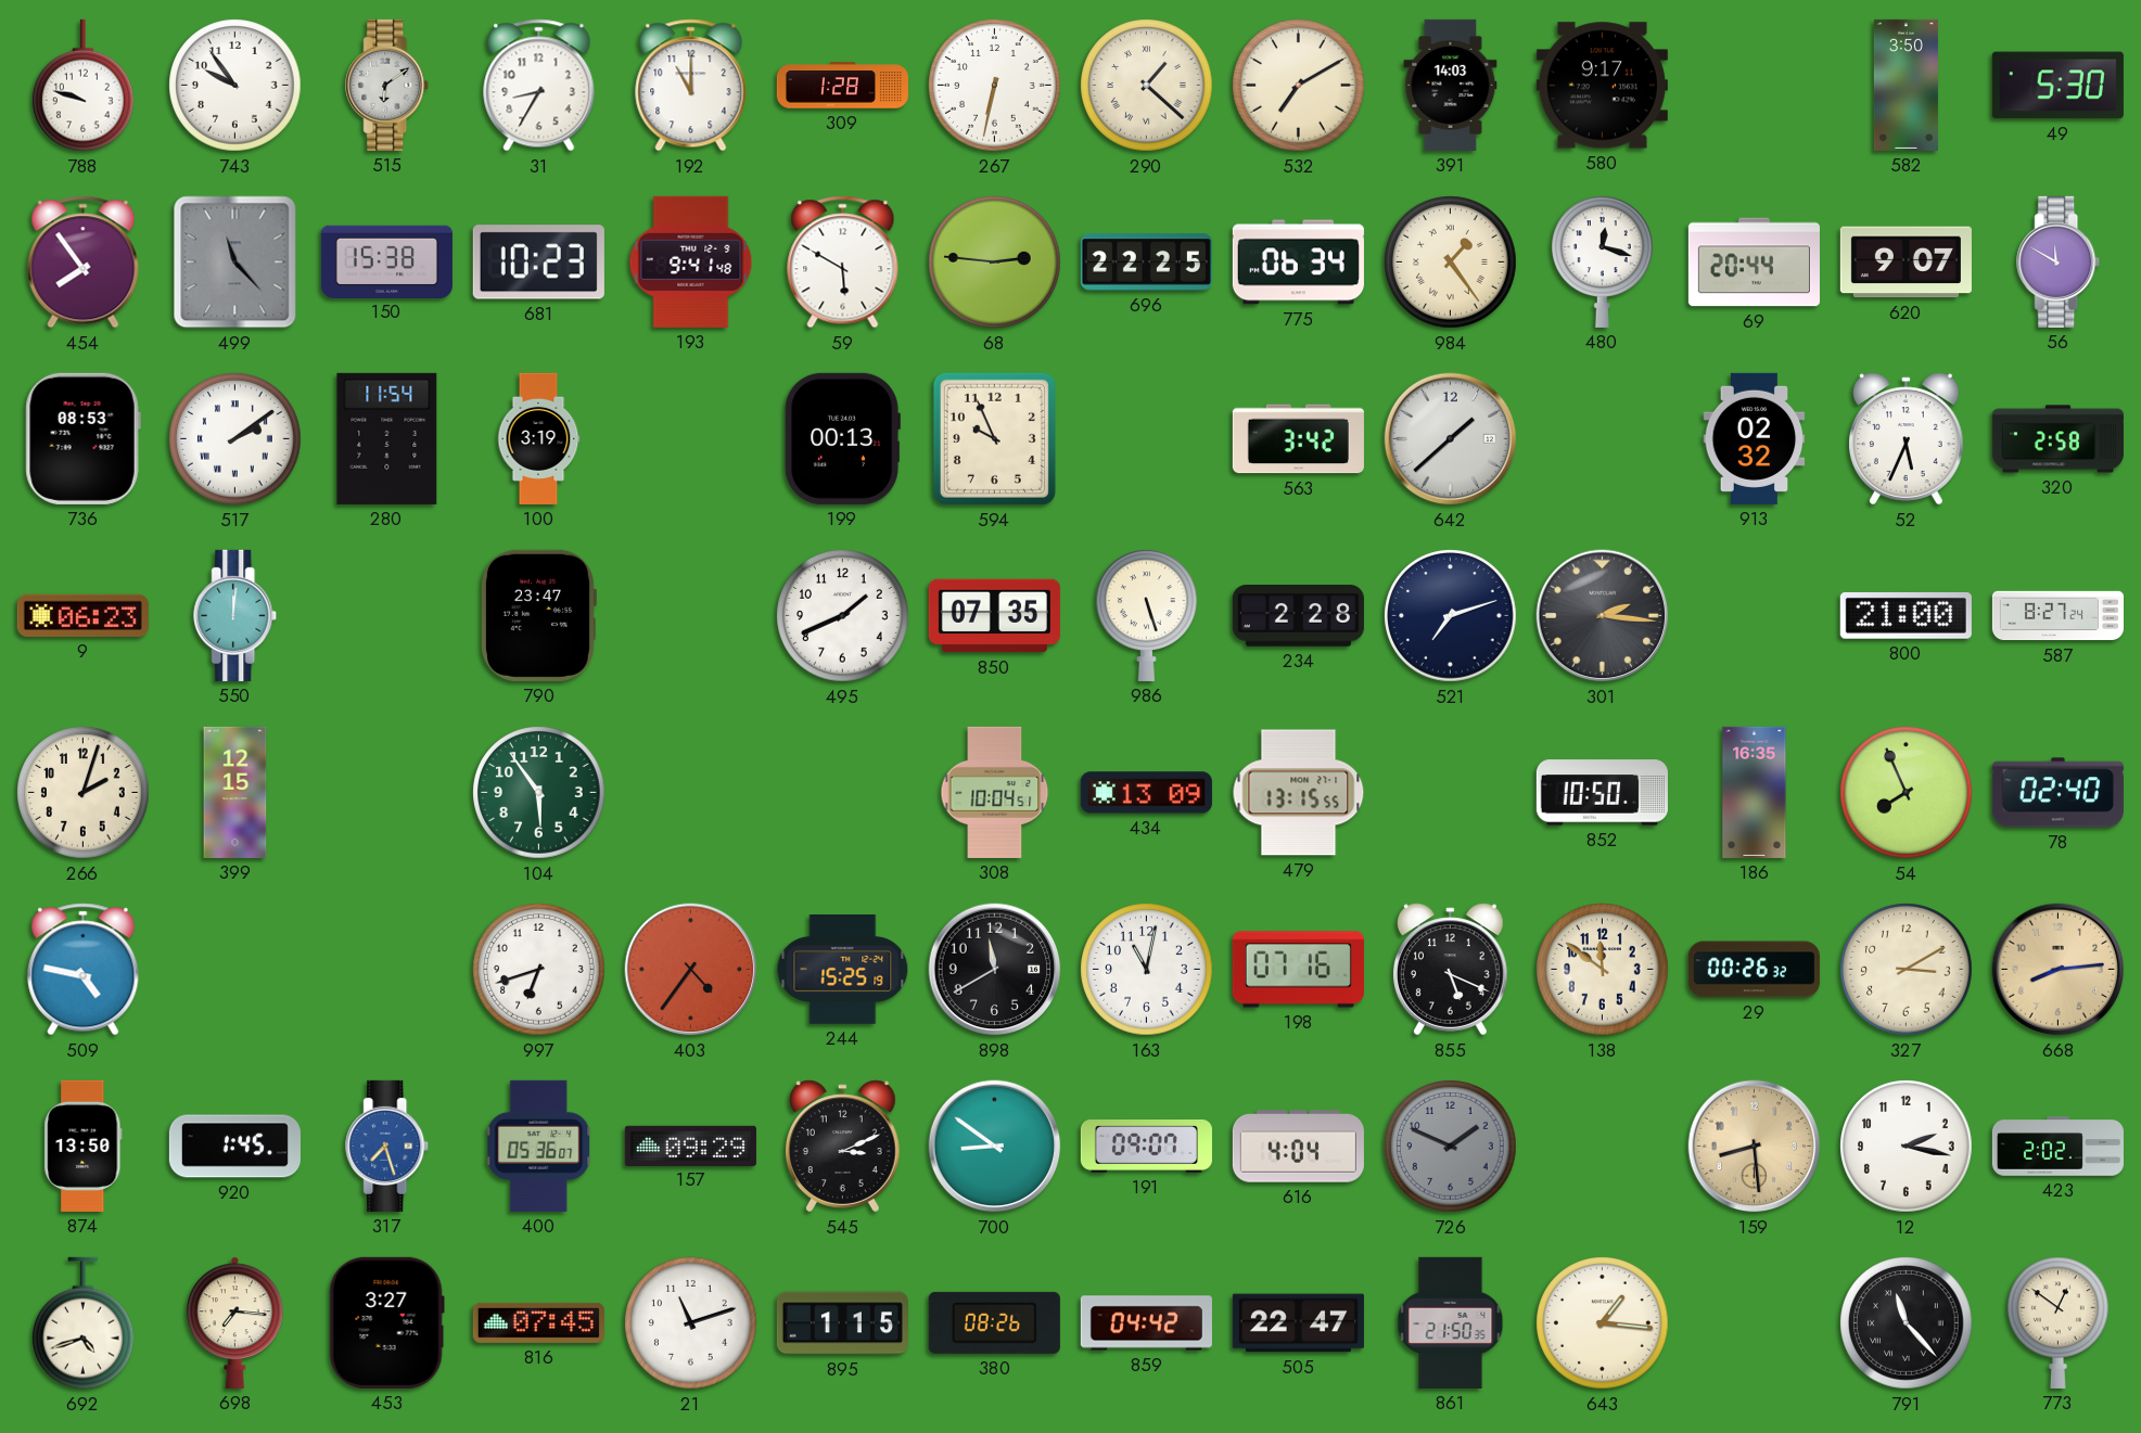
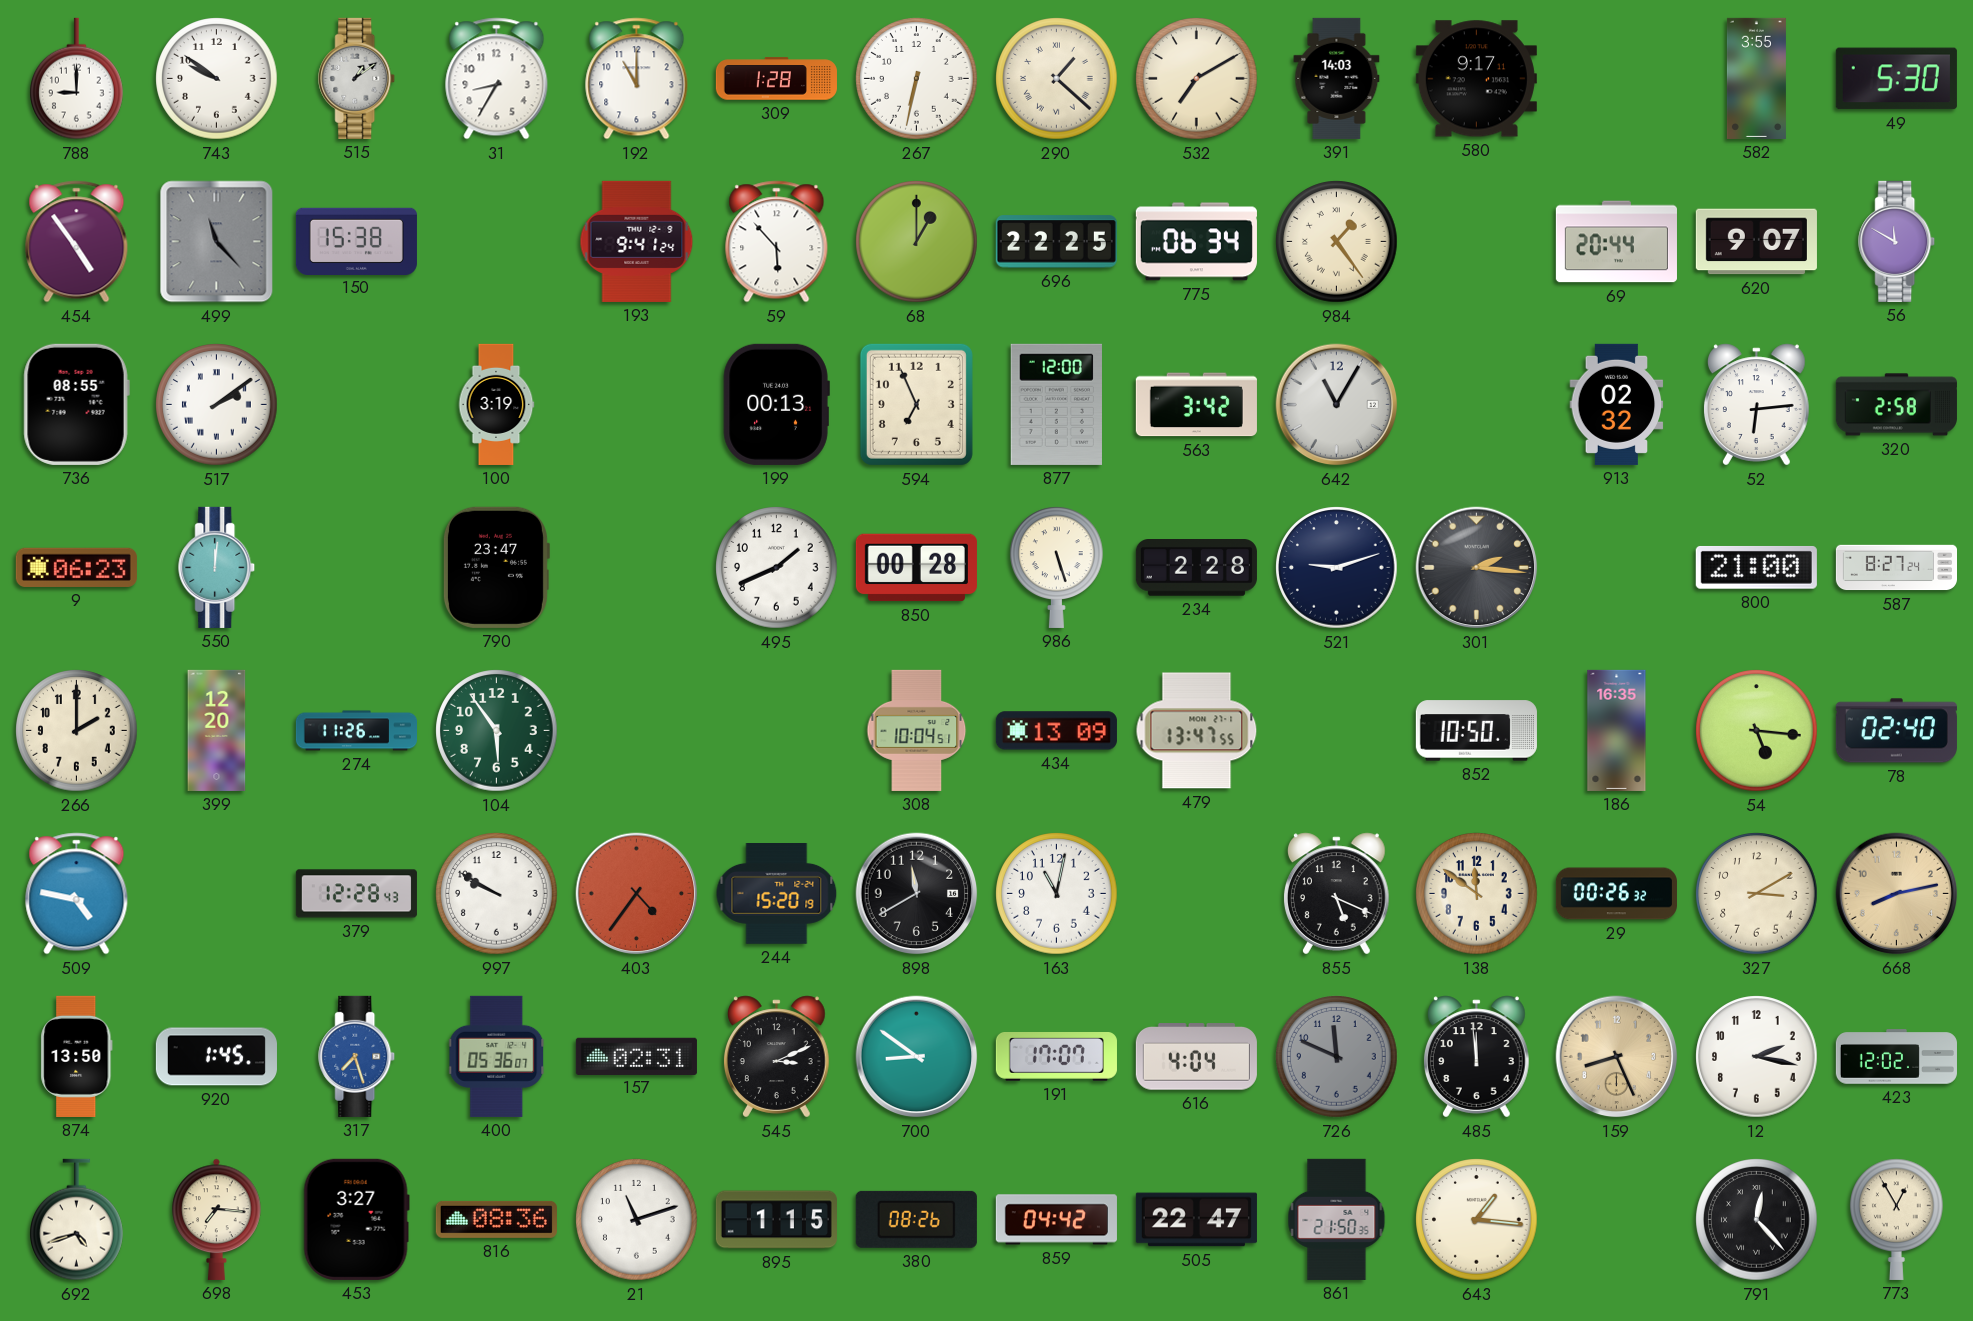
788: 9:48 -> 9:00
743: 9:54 -> 9:51
515: 6:09 -> 1:09
582: 3:50 -> 3:55
454: 7:54 -> 4:54
681: 10:23 -> none
193: 9:41:48 -> 9:41:24
59: 5:50 -> 5:53
68: 2:46 -> 1:00
480: 12:18 -> none
736: 08:53 -> 08:55
280: 11:54 -> none
594: 9:56 -> 6:56
877: none -> 12:00
642: 1:38 -> 11:05
52: 5:34 -> 6:14
850: 07:35 -> 00:28
521: 7:12 -> 9:12
266: 2:03 -> 2:00
399: 12:15 -> 12:20
274: none -> 11:26
479: 13:15 -> 13:47
54: 7:56 -> 5:16
379: none -> 12:28
997: 6:42 -> 9:50
244: 15:25 -> 15:20
198: 07:16 -> none
668: 8:14 -> 8:13
157: 09:29 -> 02:31
191: 09:07 -> 17:07
726: 1:49 -> 11:49
485: none -> 11:59
159: 8:29 -> 8:26
423: 2:02 -> 12:02
816: 07:45 -> 08:36
791: 11:23 -> 12:23
773: 12:51 -> 12:55
